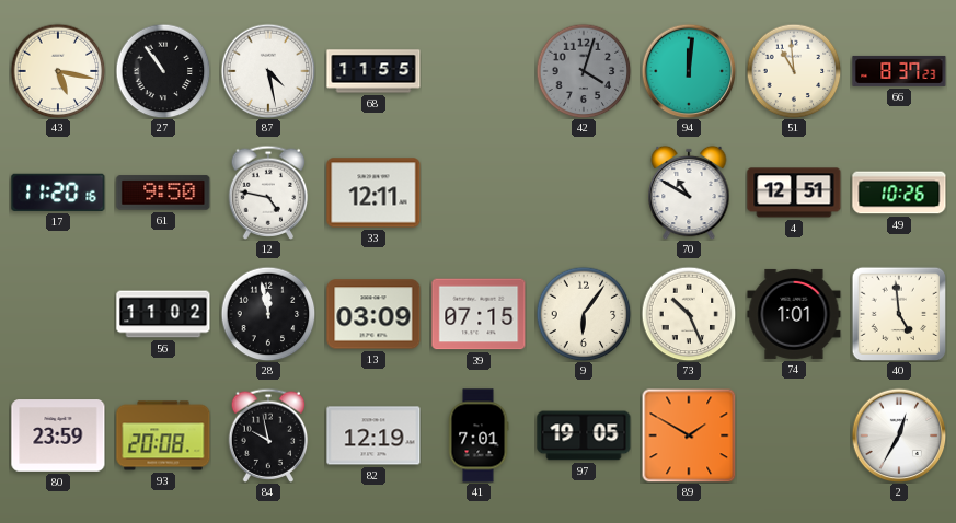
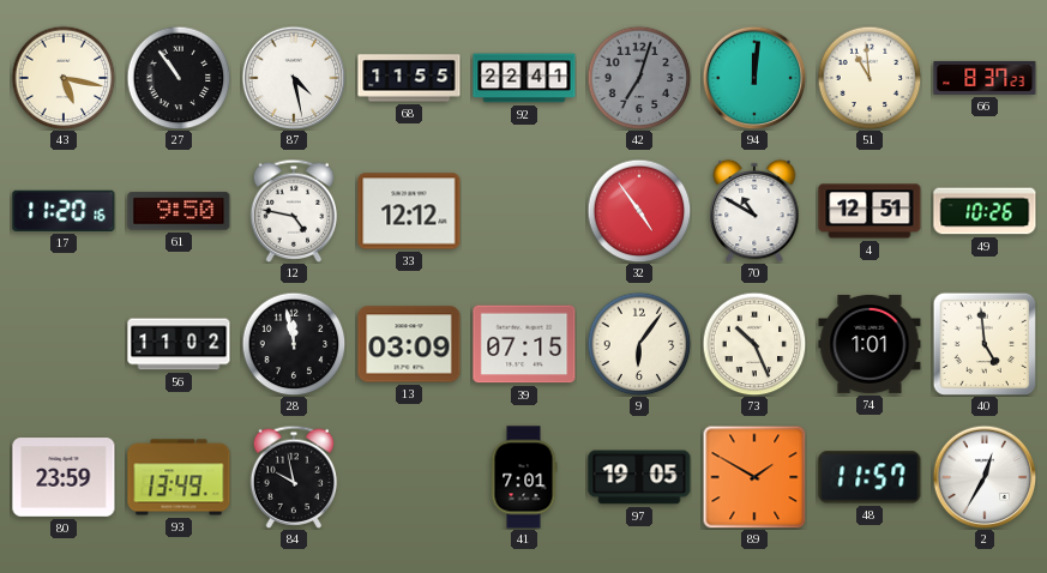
92: none -> 22:41
42: 4:03 -> 7:03
33: 12:11 -> 12:12
32: none -> 4:54
93: 20:08 -> 13:49
82: 12:19 -> none
48: none -> 11:57
